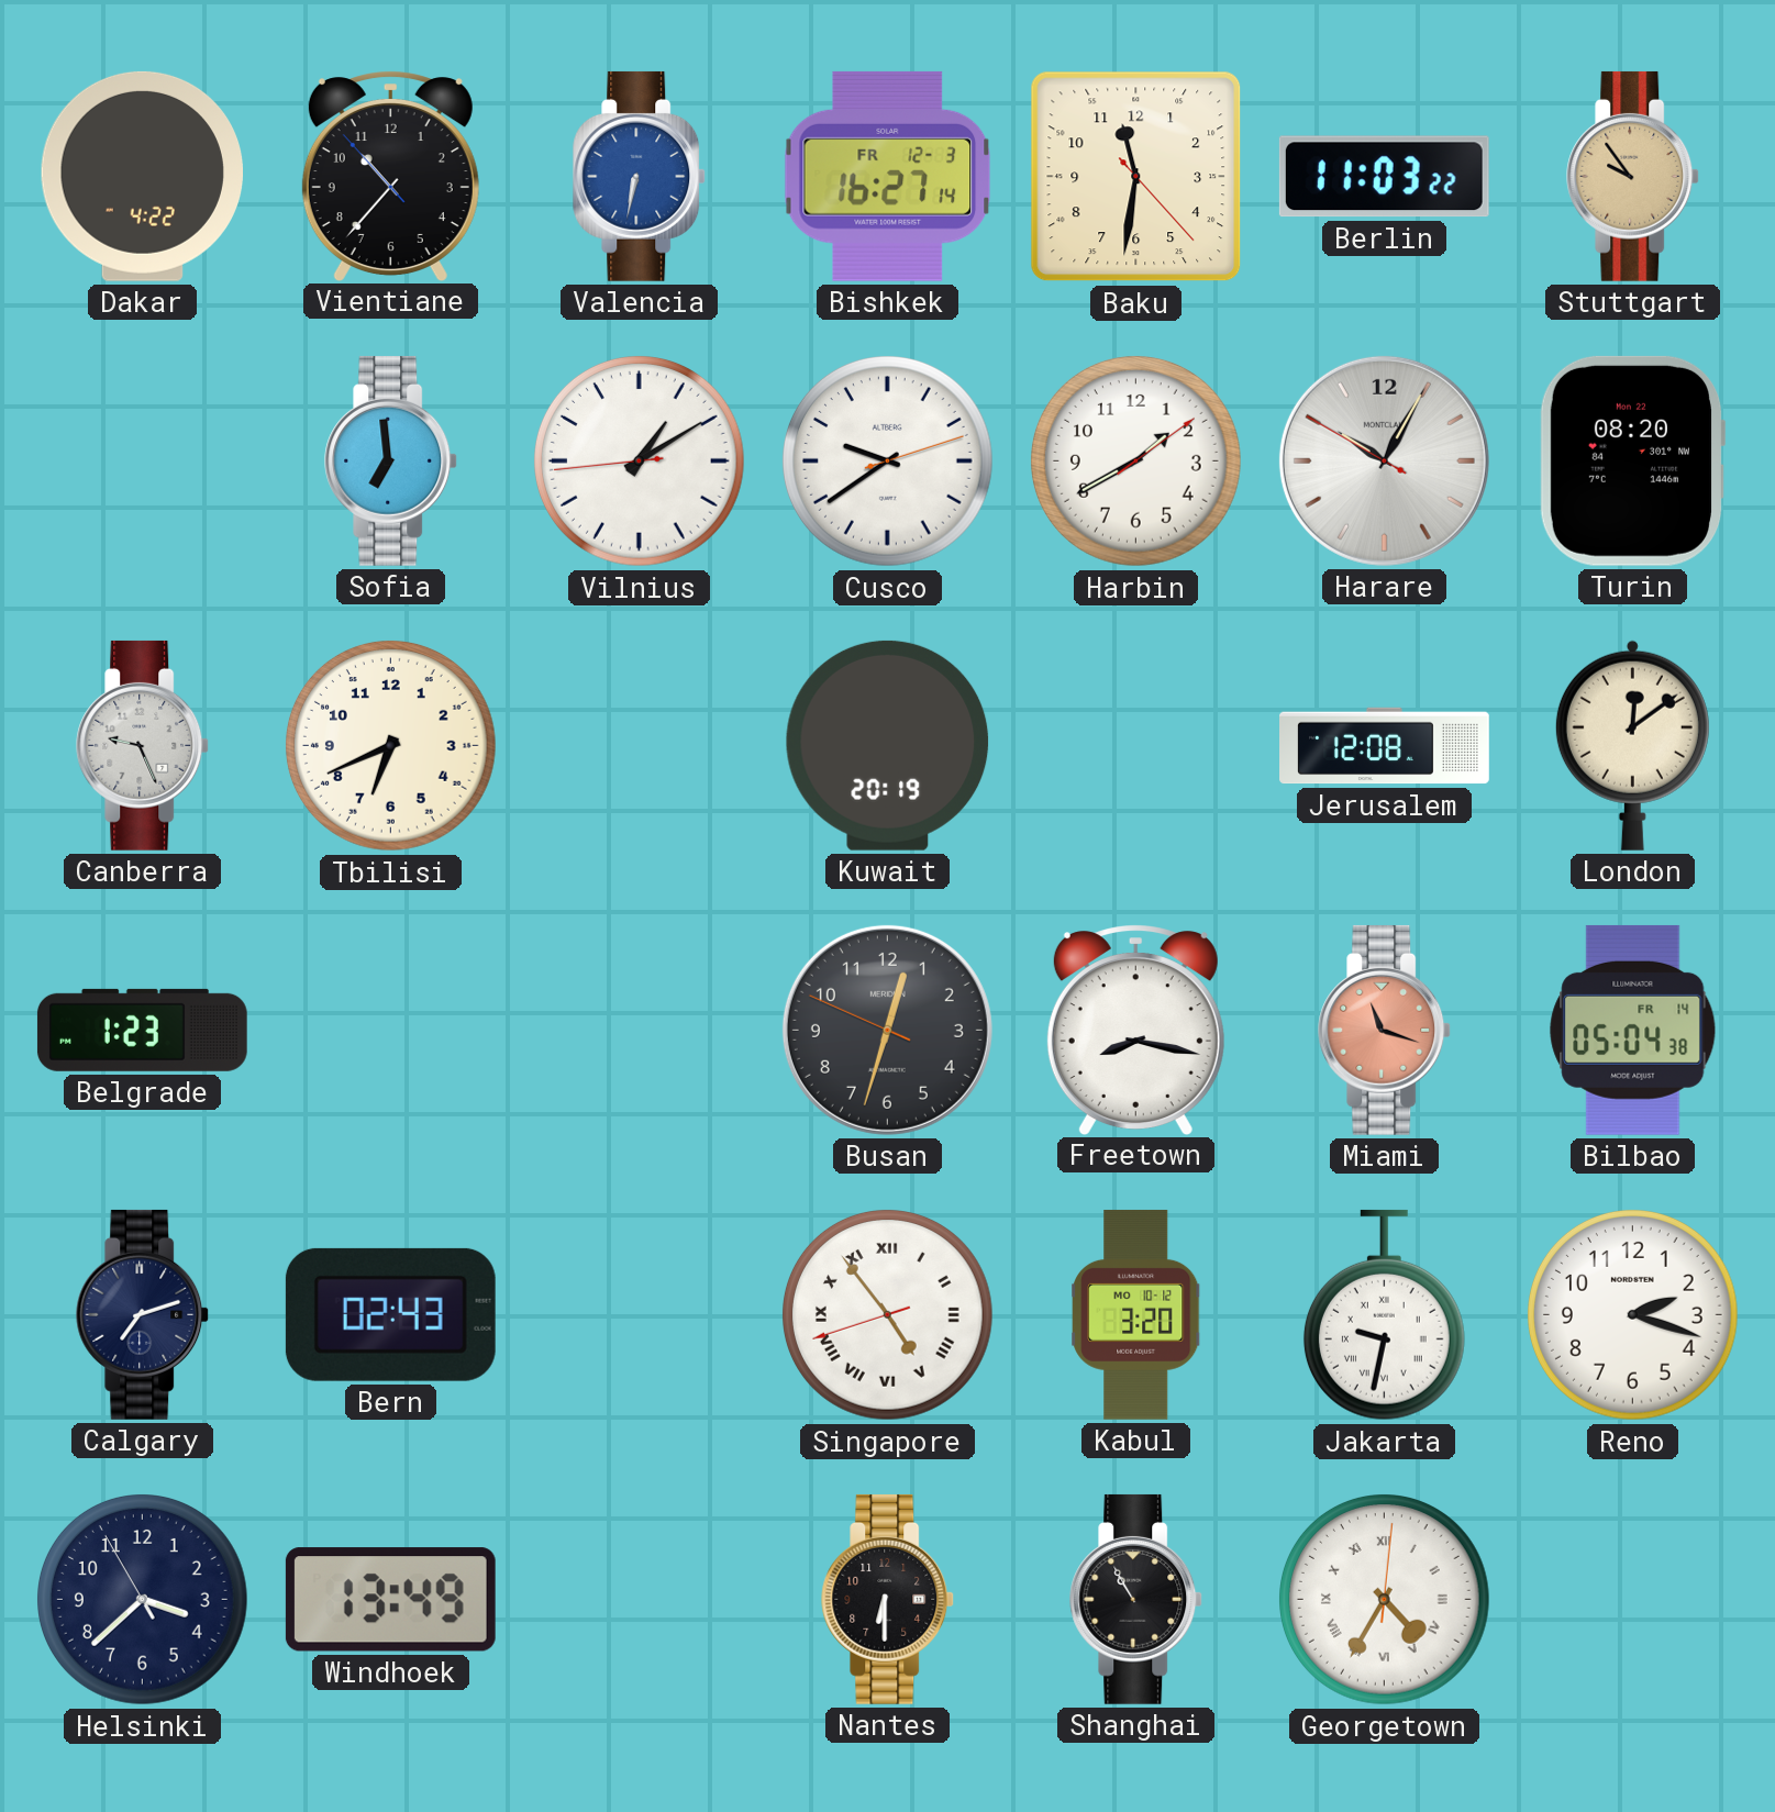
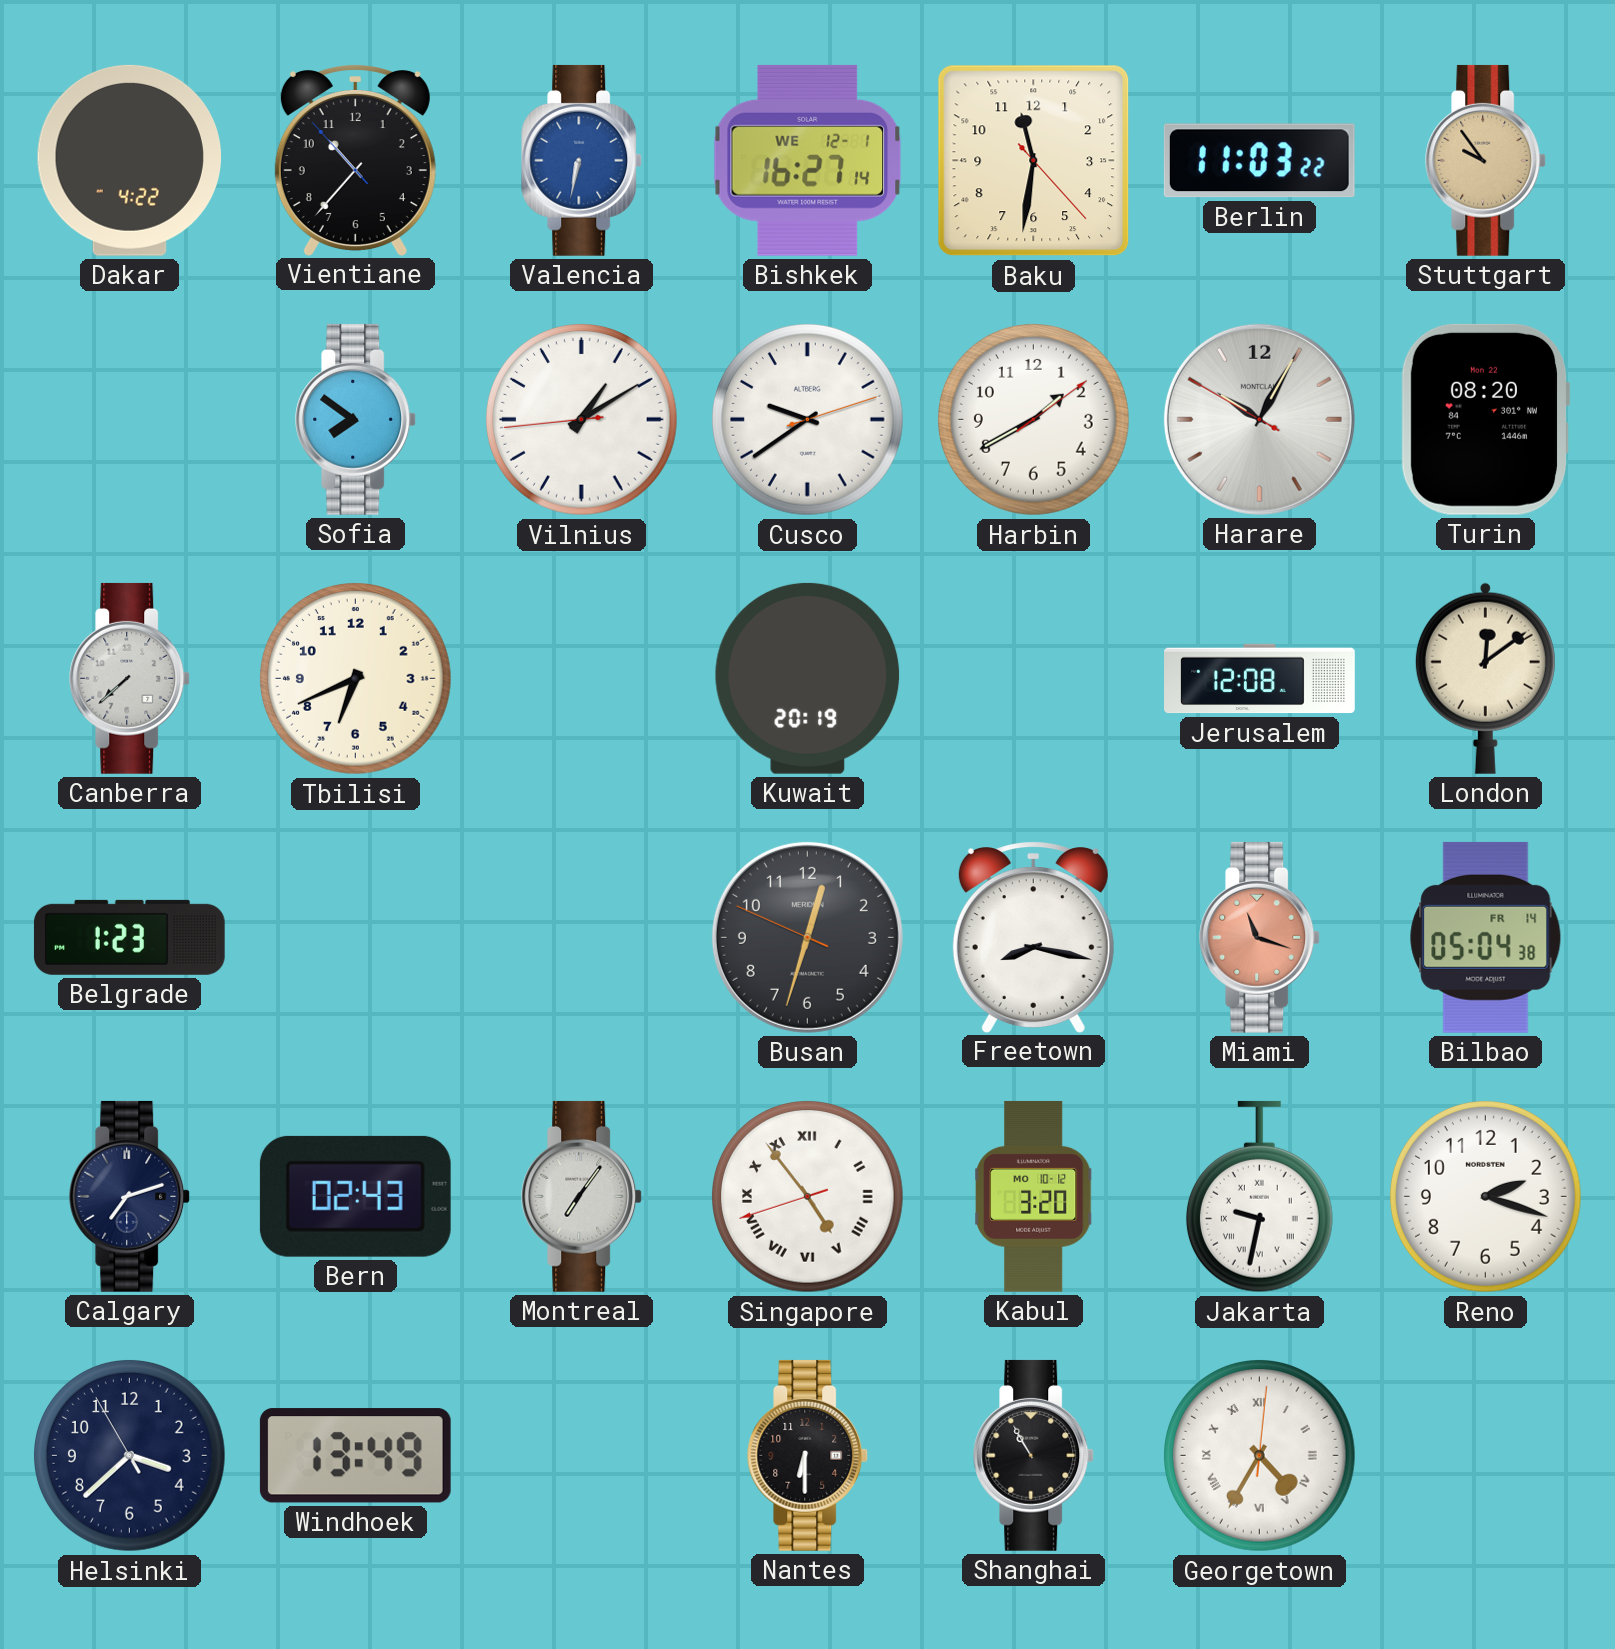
Bishkek date: FR 12-3 -> WE 12-1
Sofia: 6:59 -> 7:51
Canberra: 9:26 -> 7:38
Montreal: none -> 7:06
